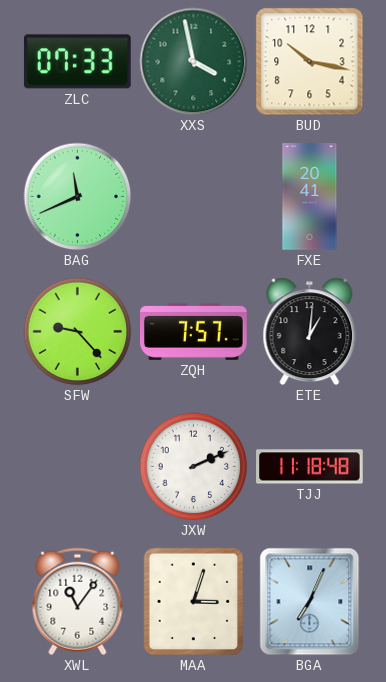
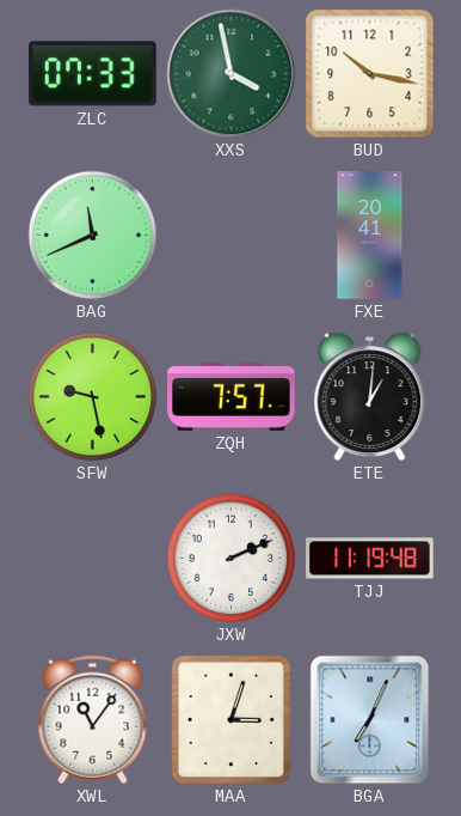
SFW: 9:23 -> 9:28
TJJ: 11:18 -> 11:19
